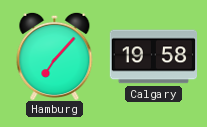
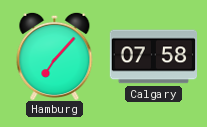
Calgary: 19:58 -> 07:58
